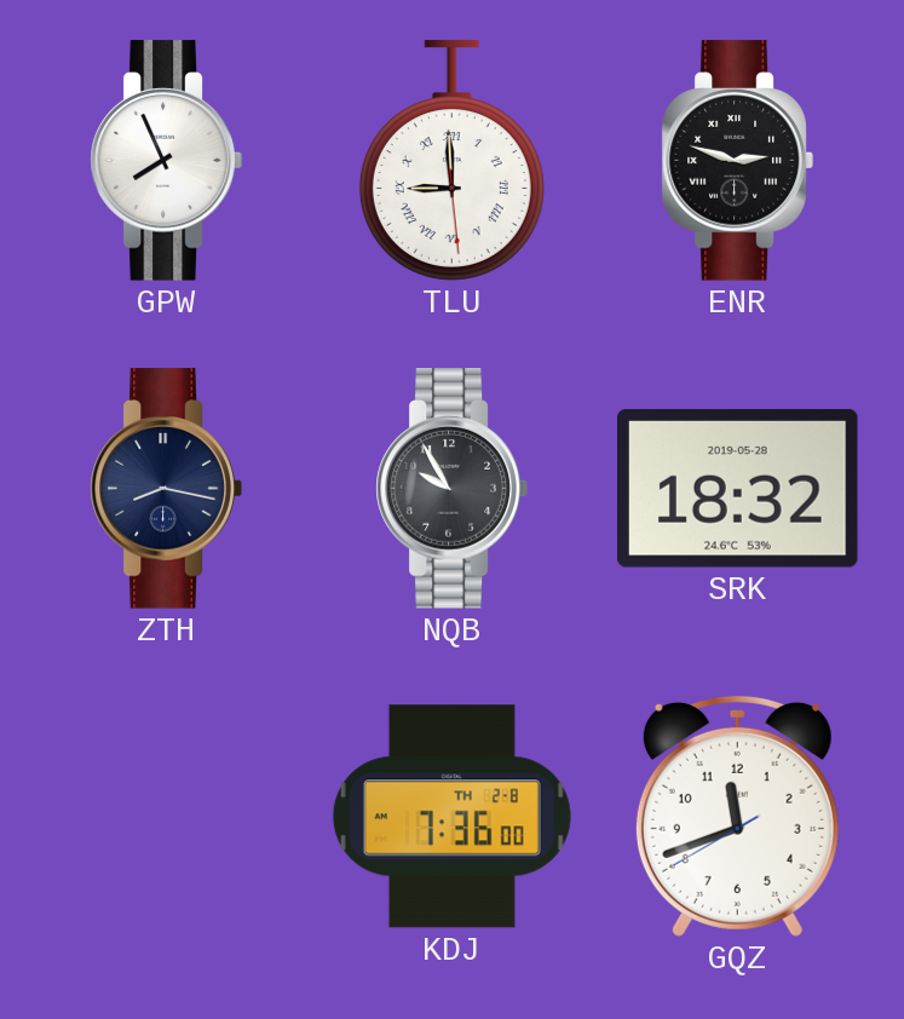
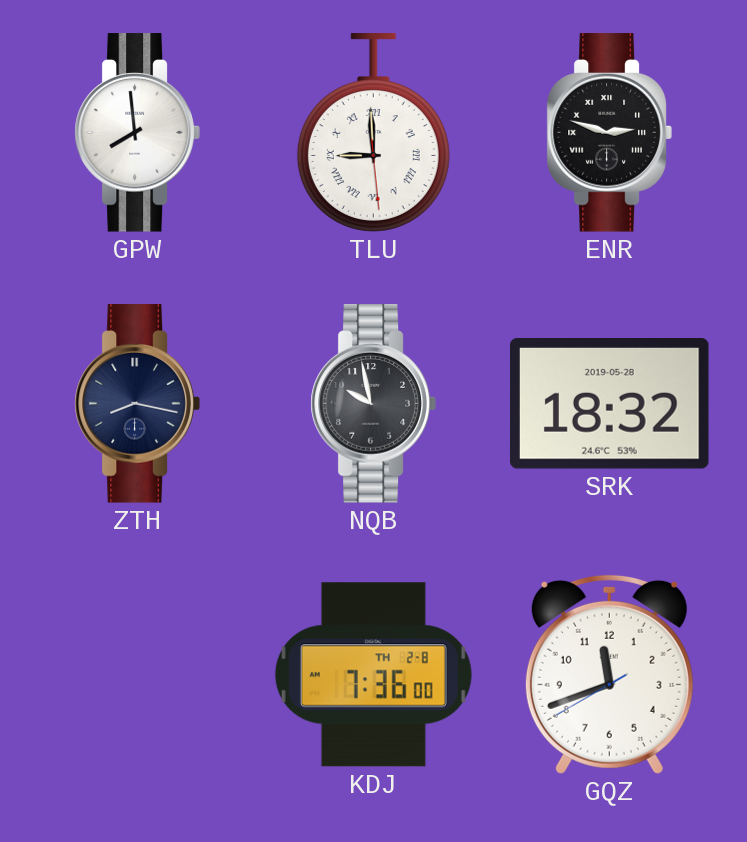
GPW: 7:56 -> 7:59
NQB: 9:55 -> 9:58
